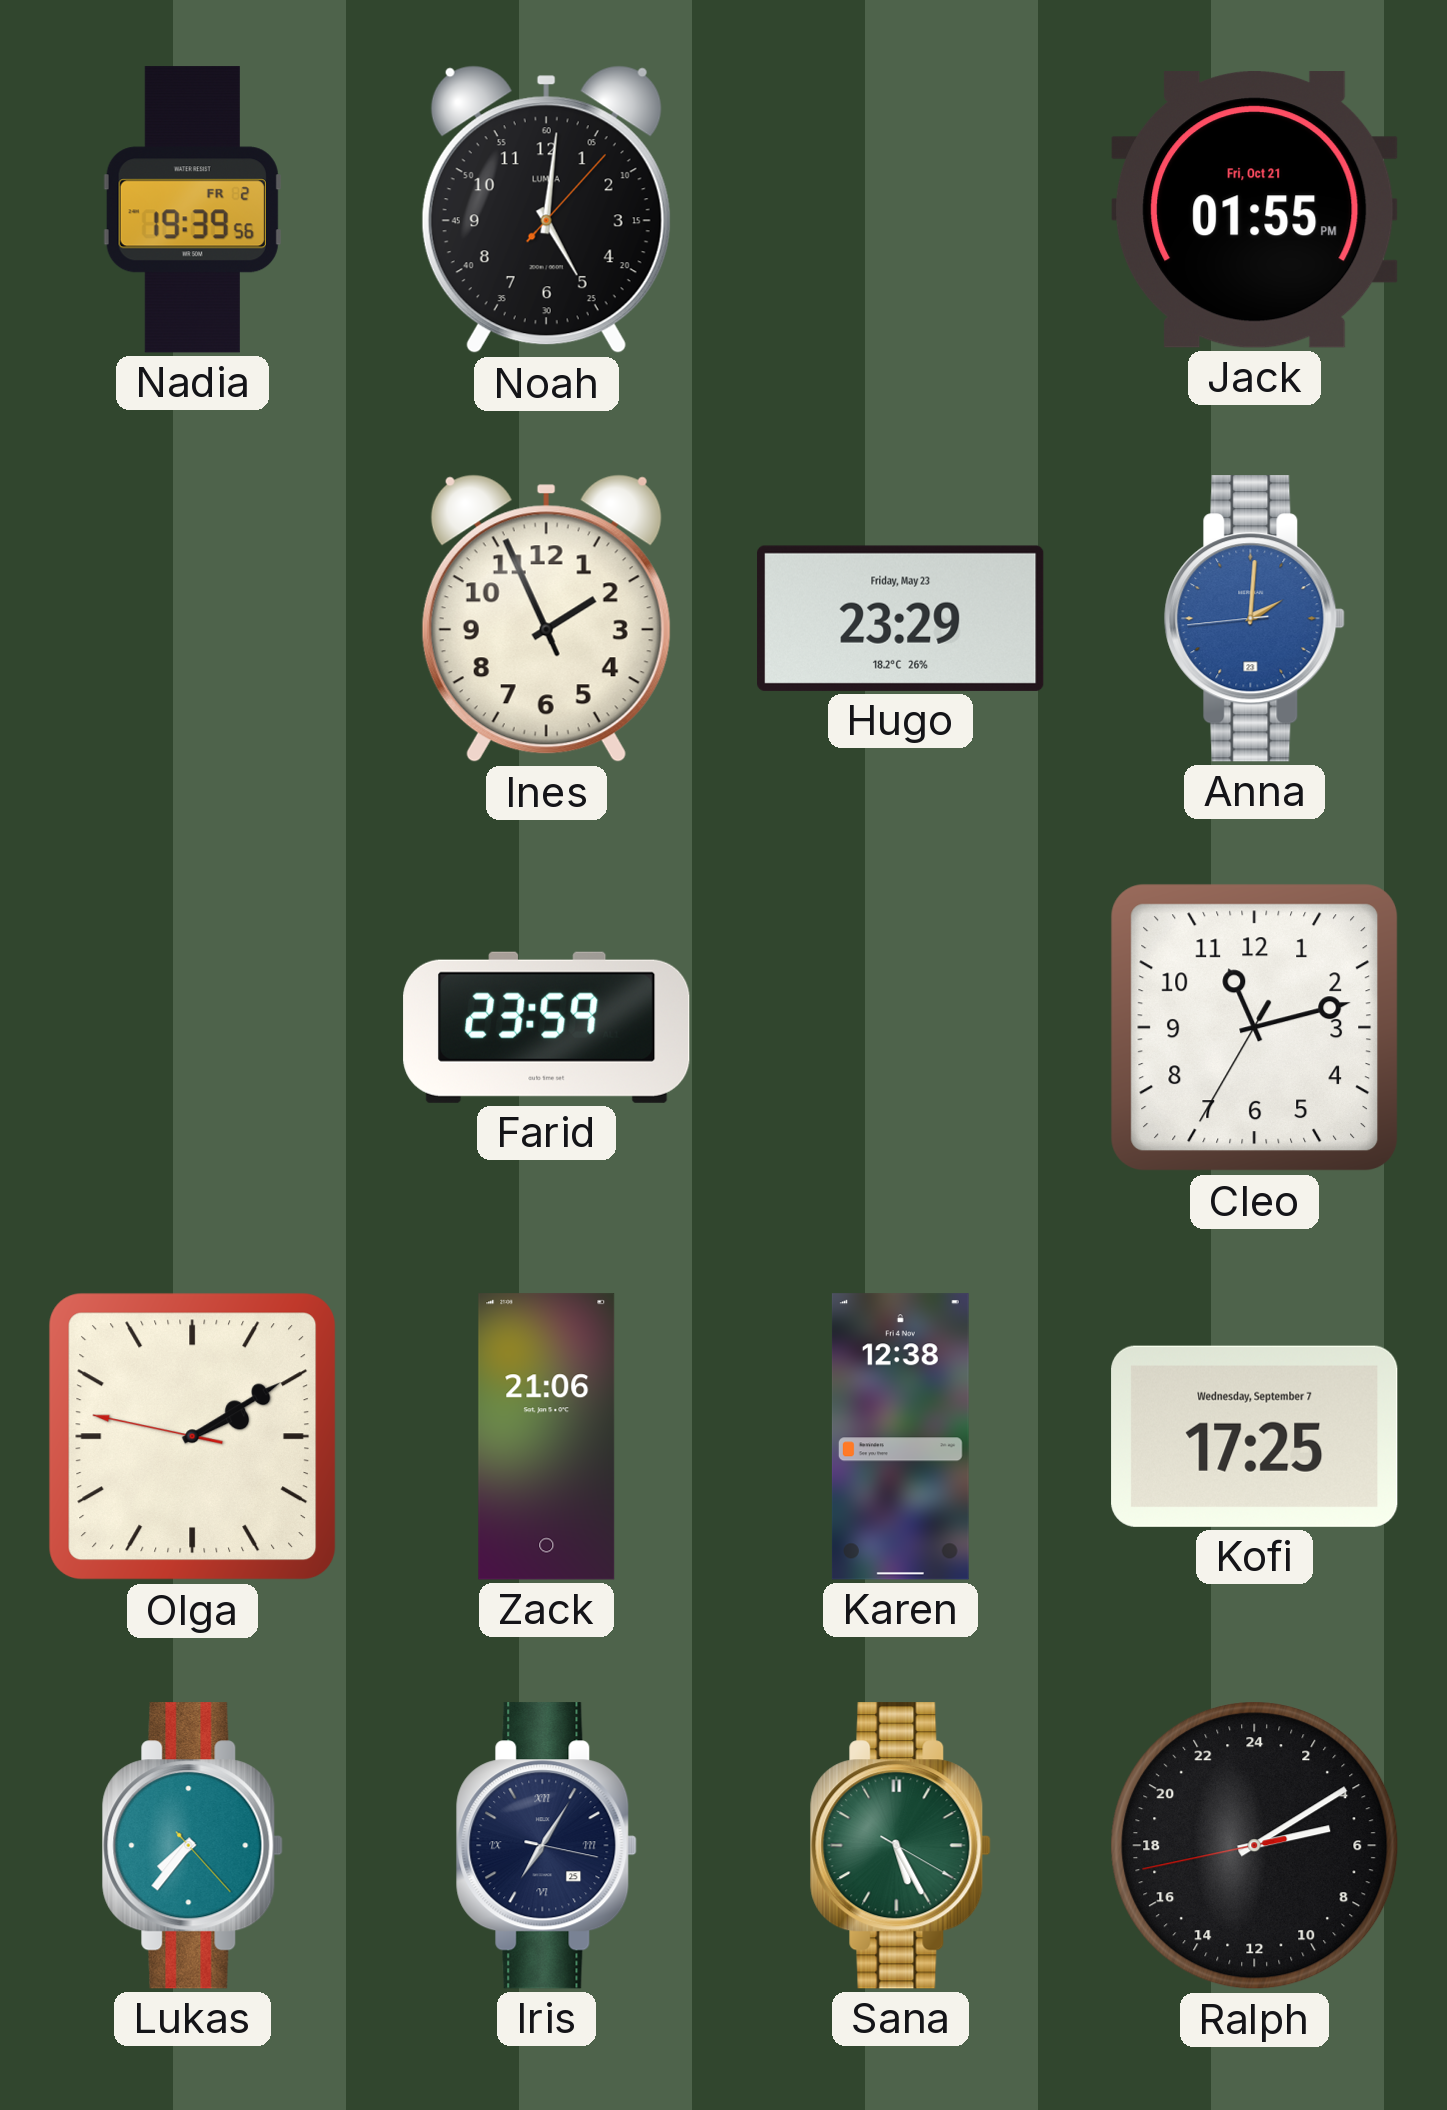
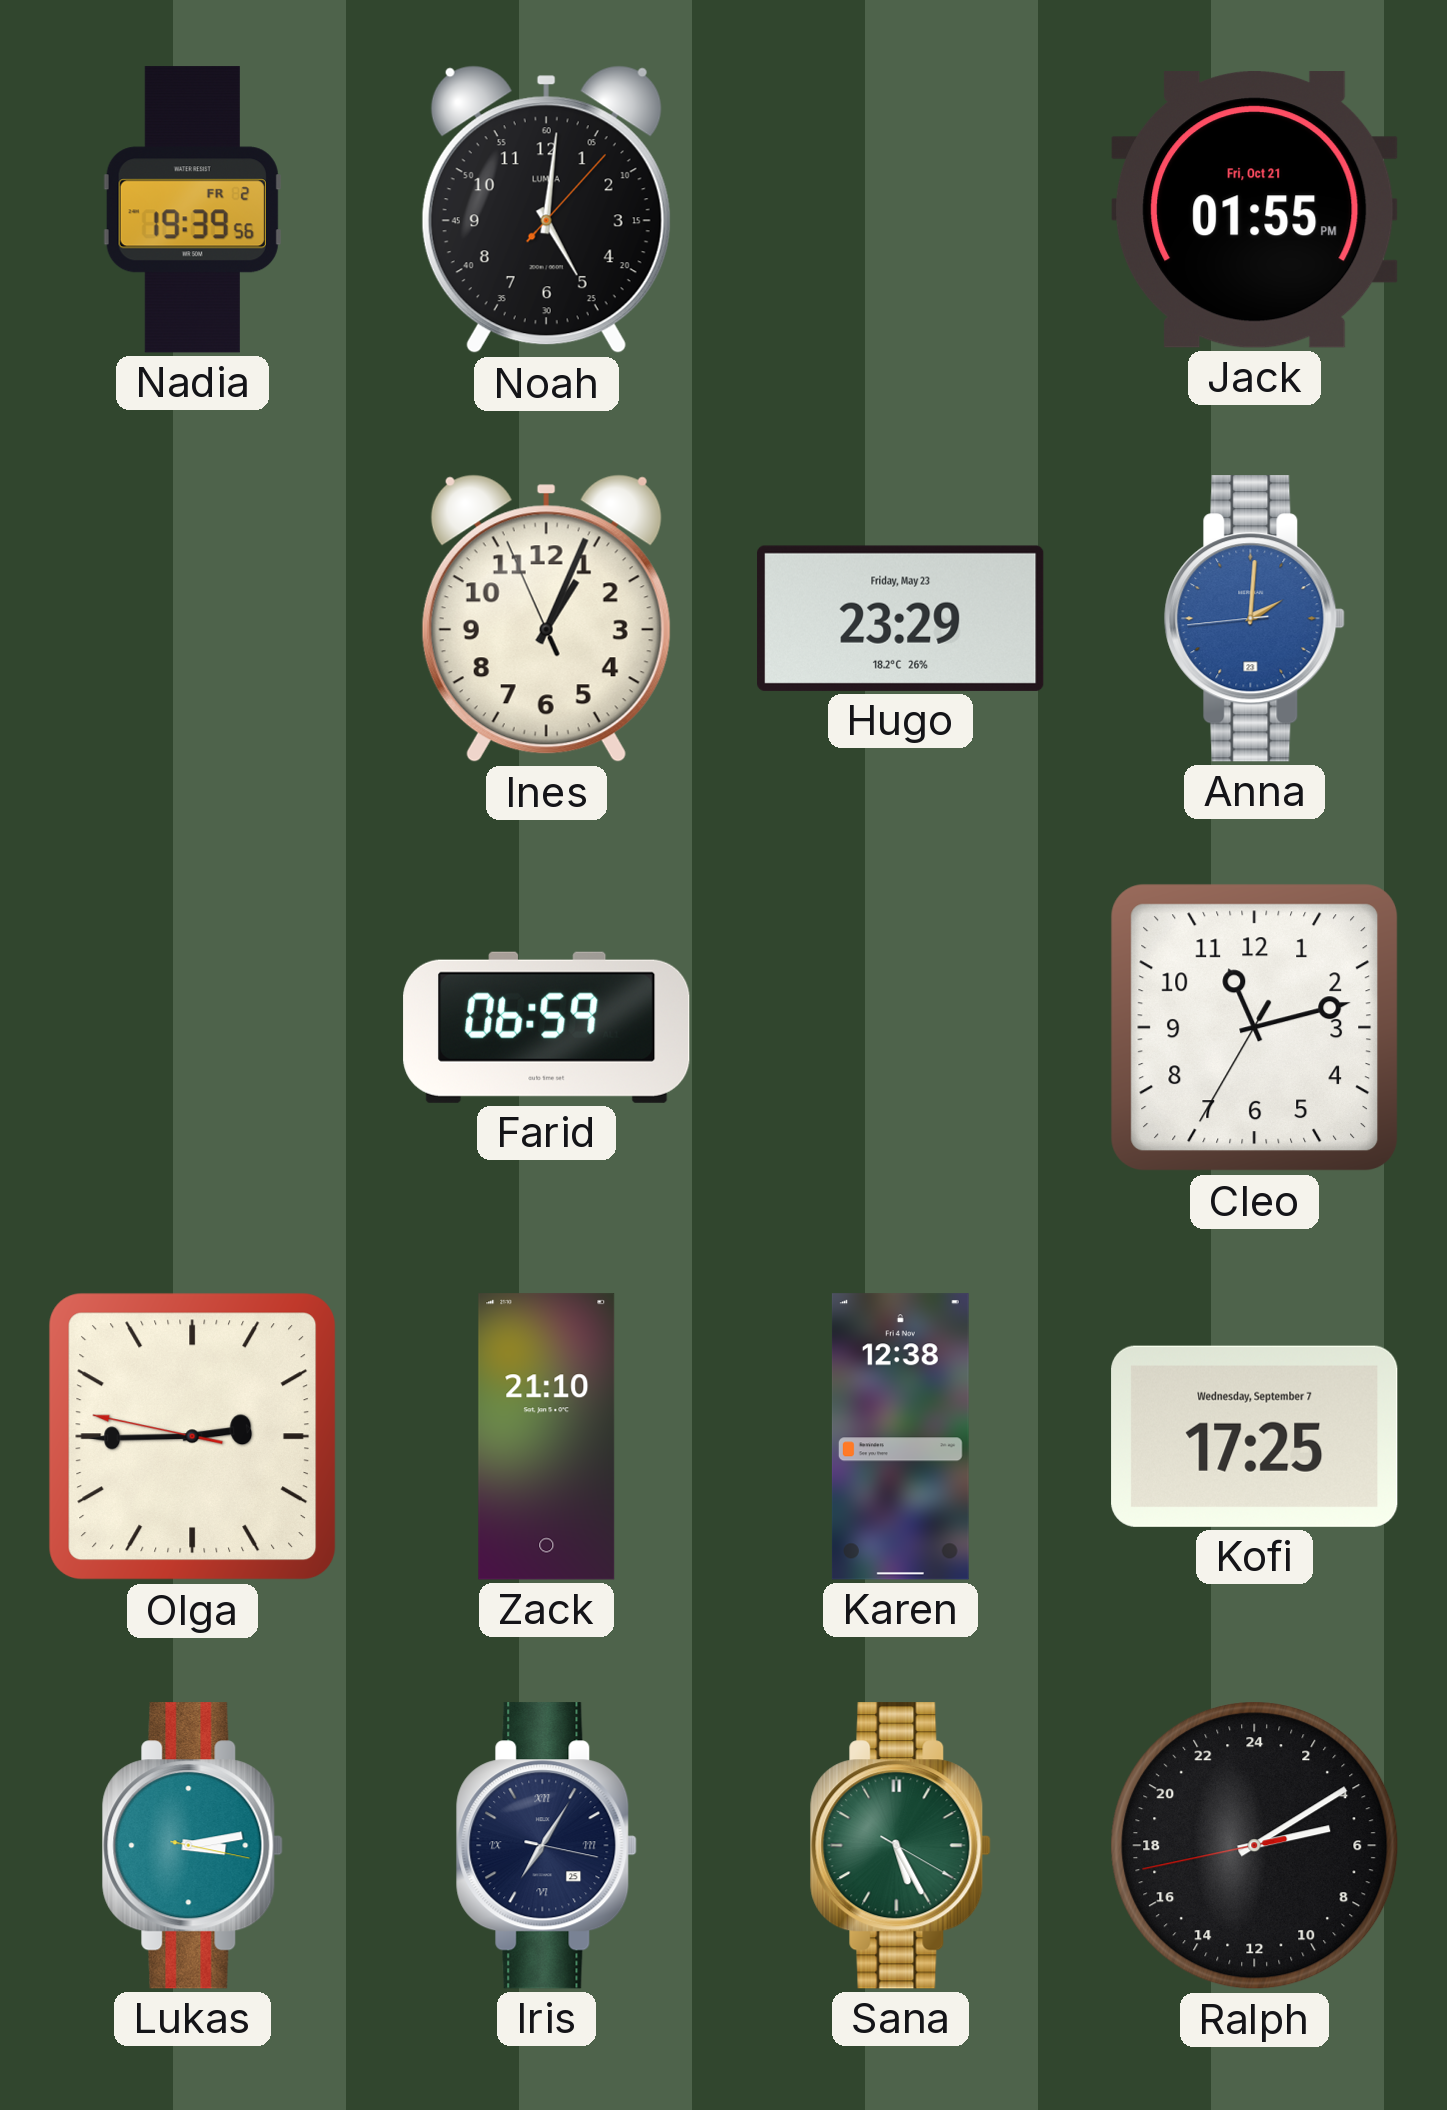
Ines: 1:55 -> 1:03
Farid: 23:59 -> 06:59
Olga: 2:09 -> 2:44
Zack: 21:06 -> 21:10
Lukas: 7:36 -> 3:13
